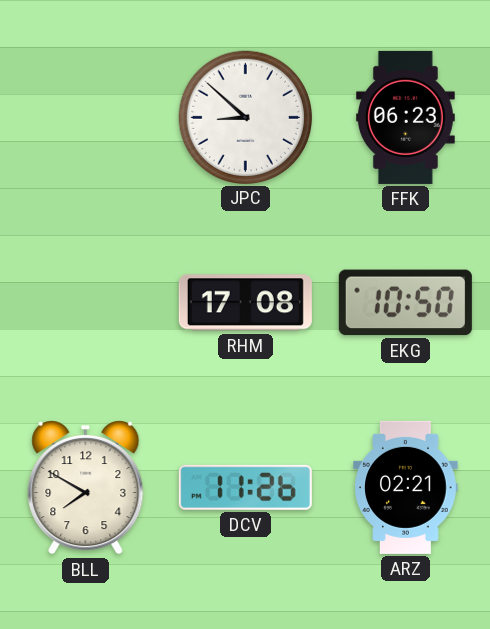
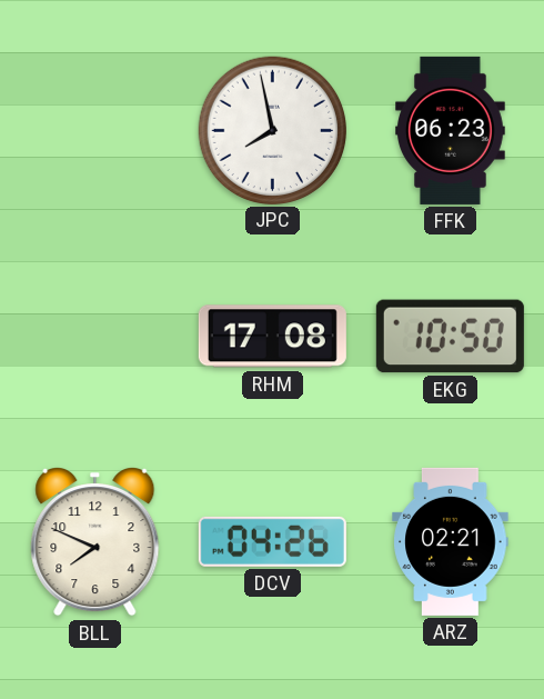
JPC: 8:52 -> 7:58
BLL: 7:50 -> 7:49
DCV: 11:26 -> 04:26
